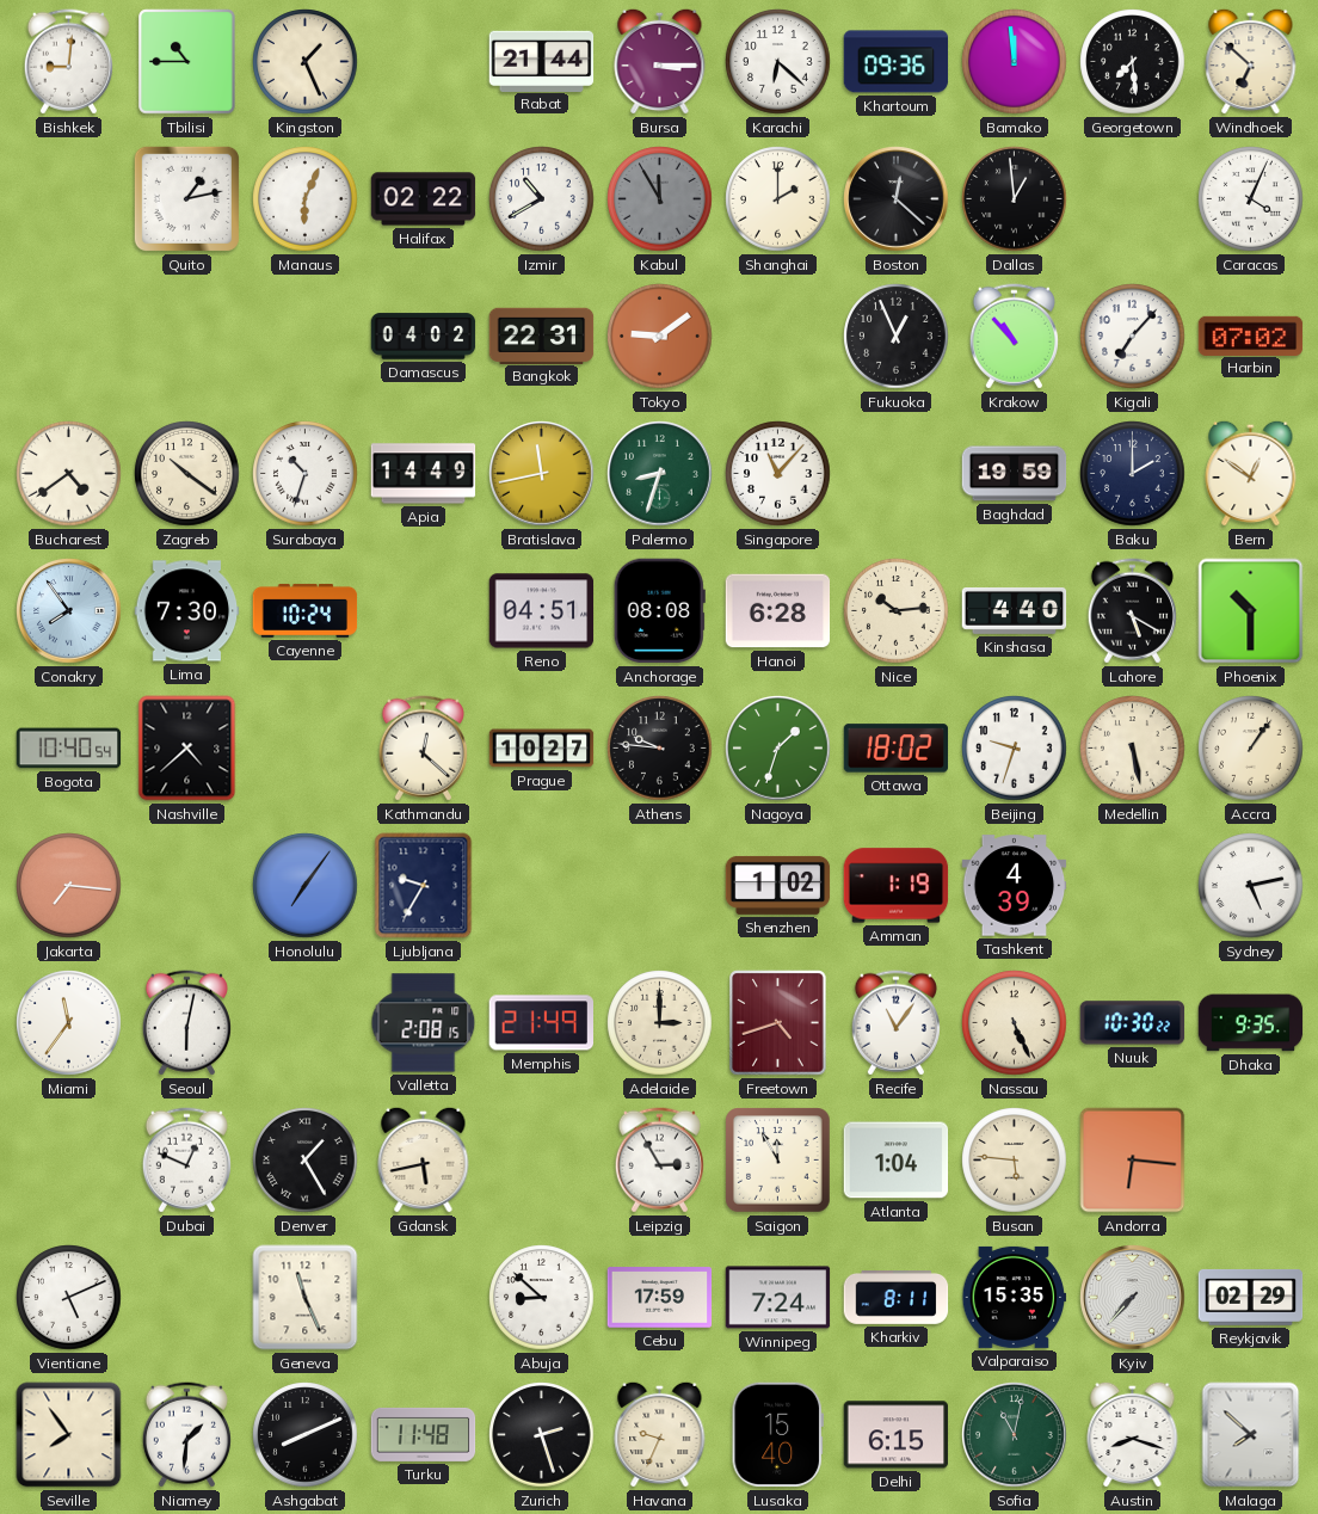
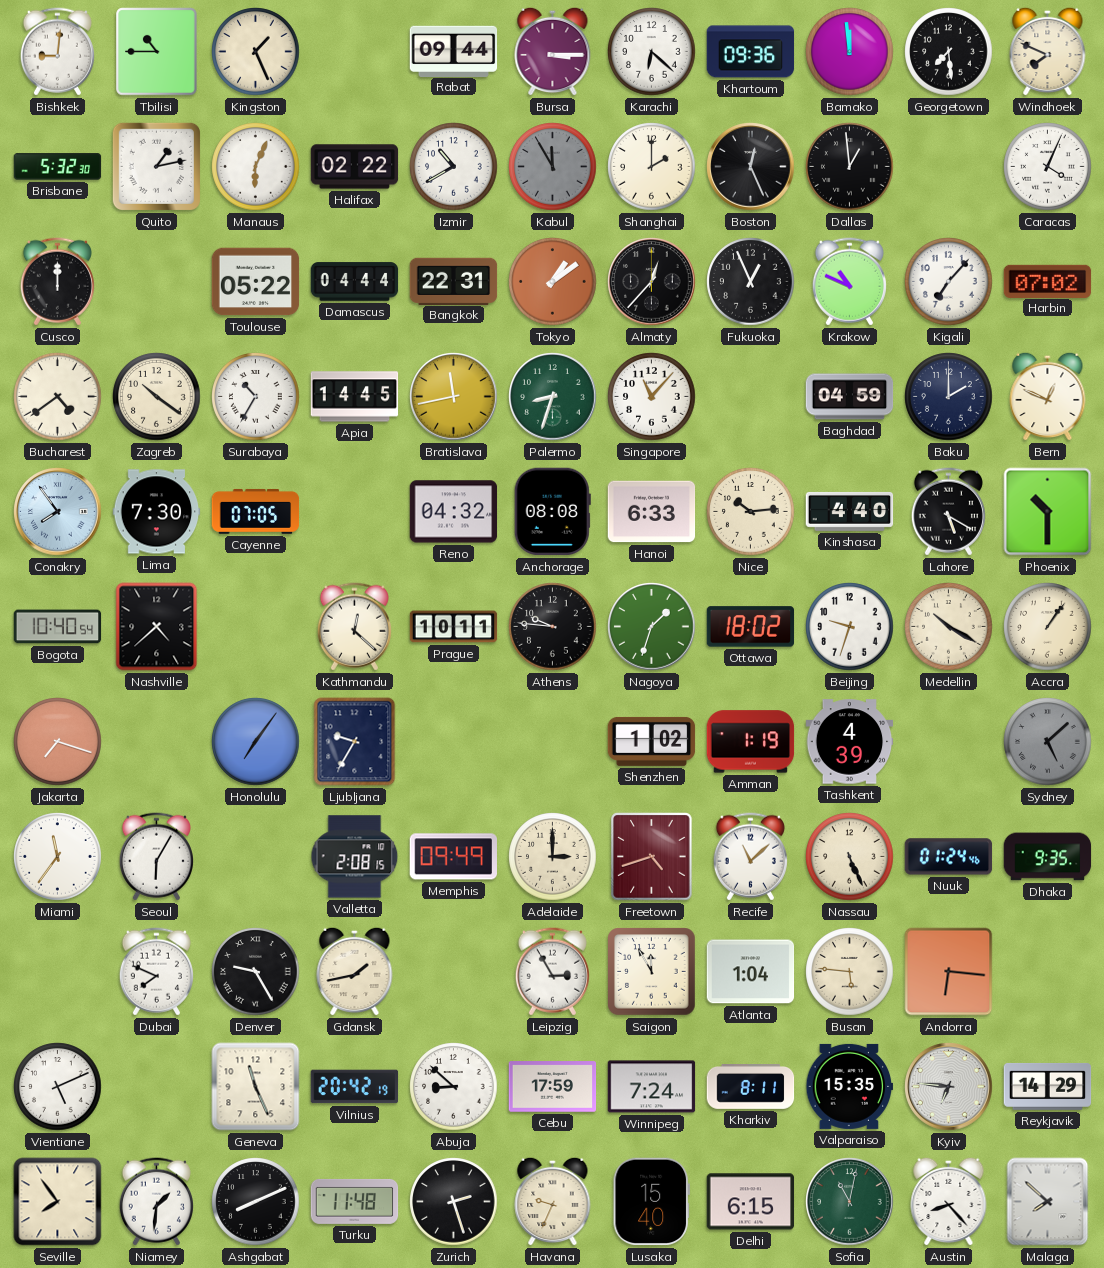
Rabat: 21:44 -> 09:44
Windhoek: 6:52 -> 7:49
Brisbane: none -> 5:32
Boston: 12:22 -> 12:26
Cusco: none -> 12:00
Toulouse: none -> 05:22
Damascus: 04:02 -> 04:44
Tokyo: 9:09 -> 1:09
Almaty: none -> 12:37
Krakow: 10:53 -> 10:49
Surabaya: 10:33 -> 10:35
Apia: 14:49 -> 14:45
Baghdad: 19:59 -> 04:59
Bern: 12:51 -> 12:49
Cayenne: 10:24 -> 07:05
Reno: 04:51 -> 04:32
Hanoi: 6:28 -> 6:33
Prague: 10:27 -> 10:11
Medellin: 5:28 -> 10:20
Jakarta: 7:16 -> 7:18
Sydney: 5:13 -> 5:08
Sydney dial: white -> grey
Seoul: 6:02 -> 6:05
Memphis: 21:49 -> 09:49
Recife: 11:06 -> 11:08
Nuuk: 10:30 -> 01:24
Dubai: 12:49 -> 7:49
Denver: 1:25 -> 9:25
Gdansk: 5:43 -> 1:43
Vilnius: none -> 20:42
Kyiv: 7:37 -> 6:46
Reykjavik: 02:29 -> 14:29
Austin: 8:18 -> 8:23
